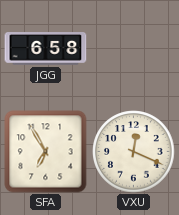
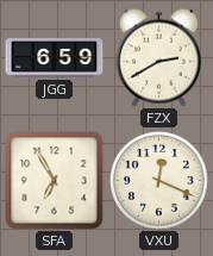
JGG: 6:58 -> 6:59
FZX: none -> 2:40
